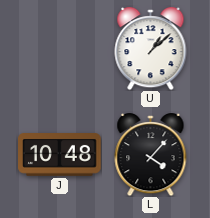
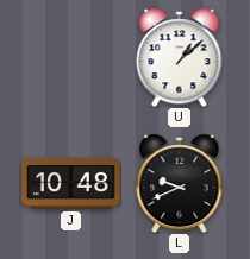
L: 4:07 -> 9:41
